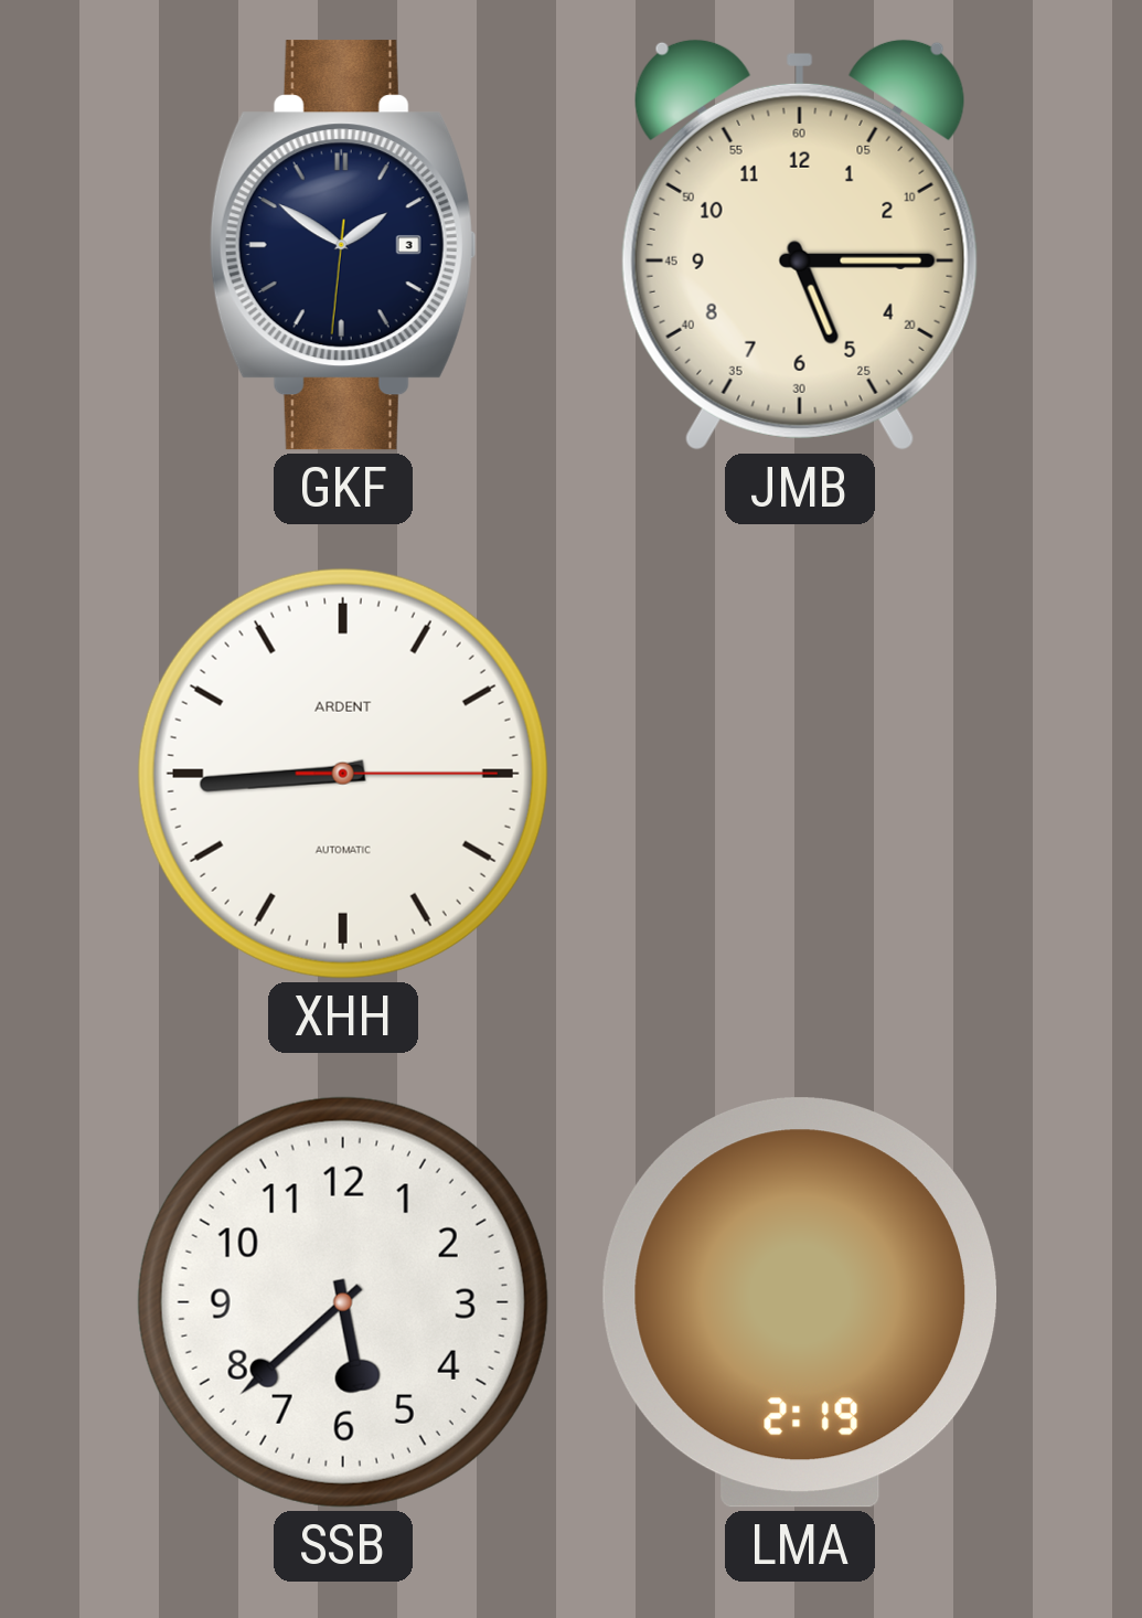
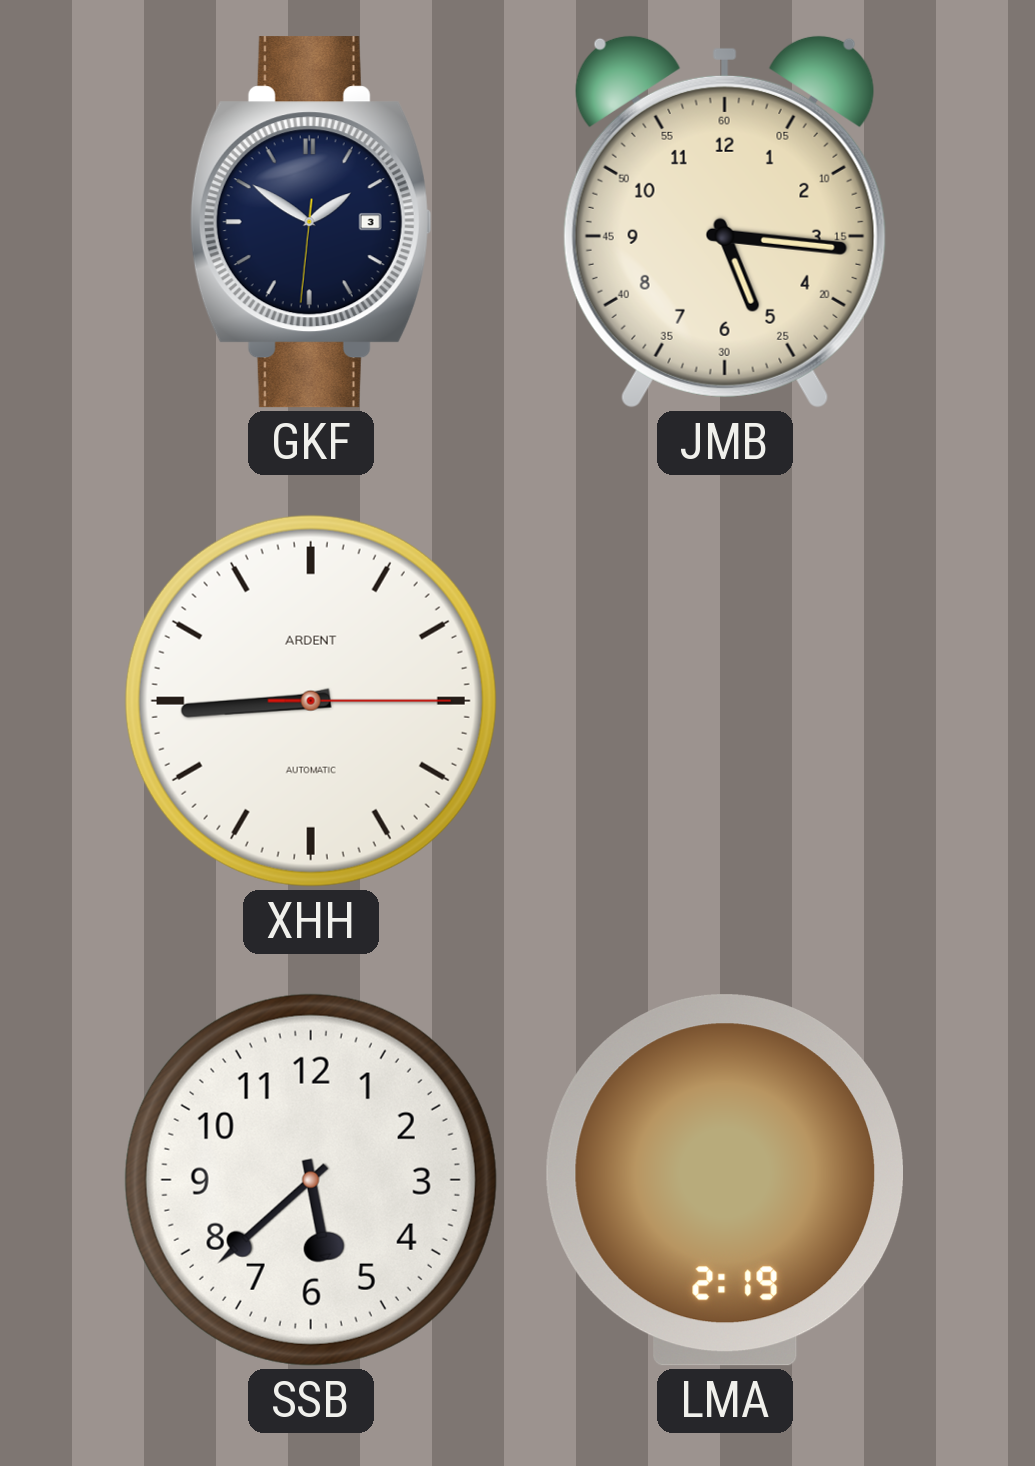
JMB: 5:15 -> 5:16
